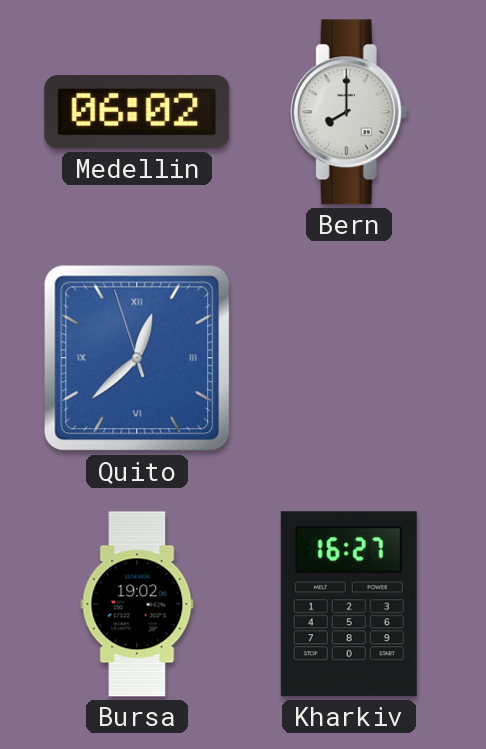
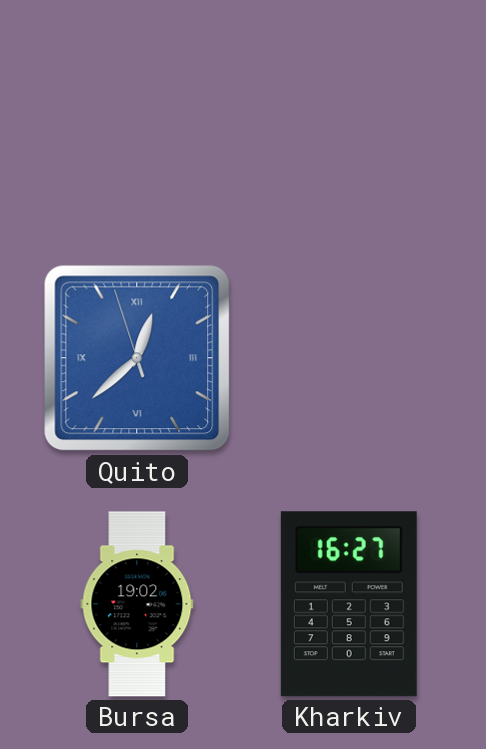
Medellin: 06:02 -> none
Bern: 8:00 -> none
